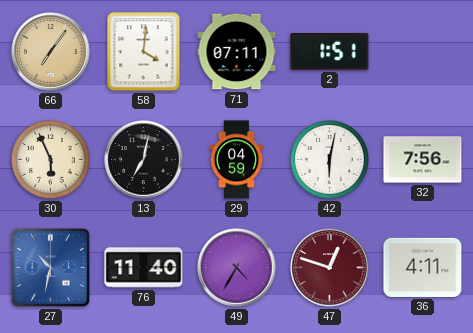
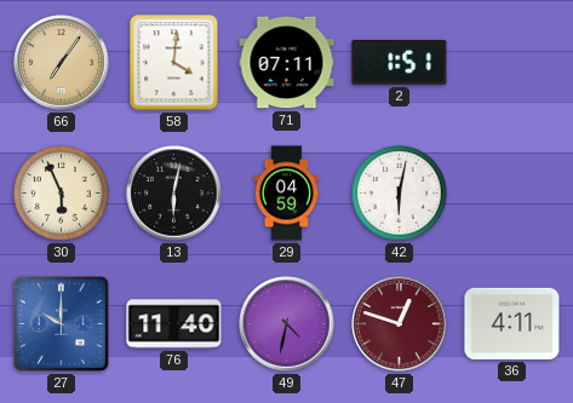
13: 7:02 -> 6:02
32: 7:56 -> none
27: 10:32 -> 10:00
49: 4:35 -> 4:32
